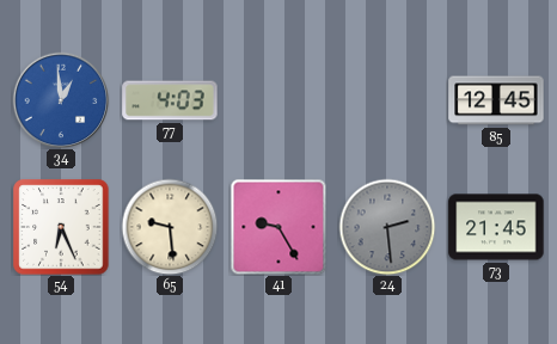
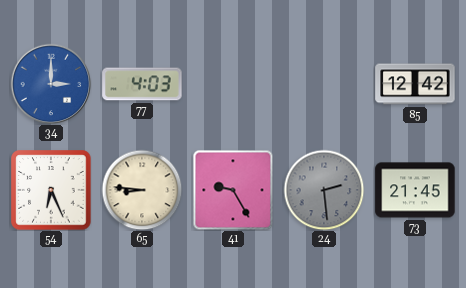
34: 12:59 -> 3:00
85: 12:45 -> 12:42
65: 9:29 -> 8:46
